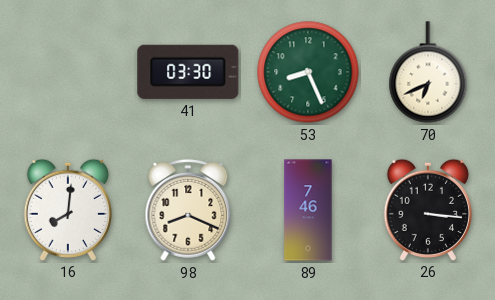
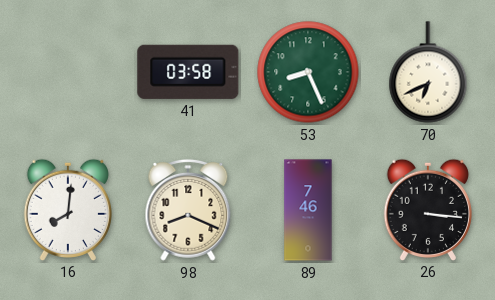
41: 03:30 -> 03:58
